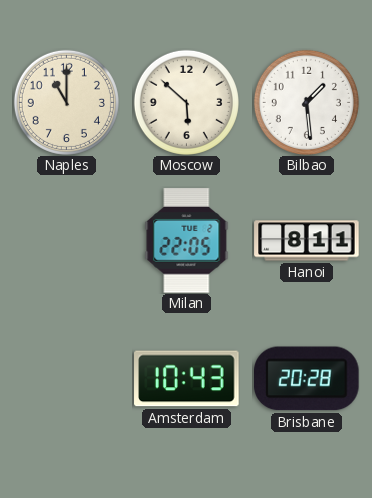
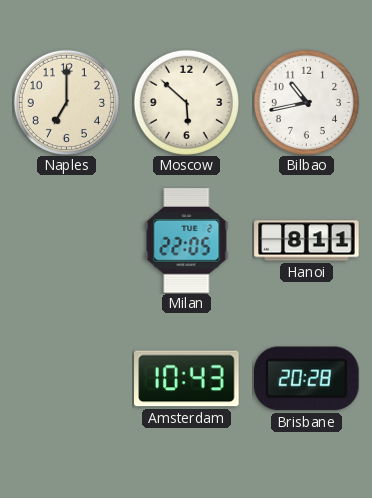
Naples: 11:00 -> 7:00
Bilbao: 1:29 -> 10:43
